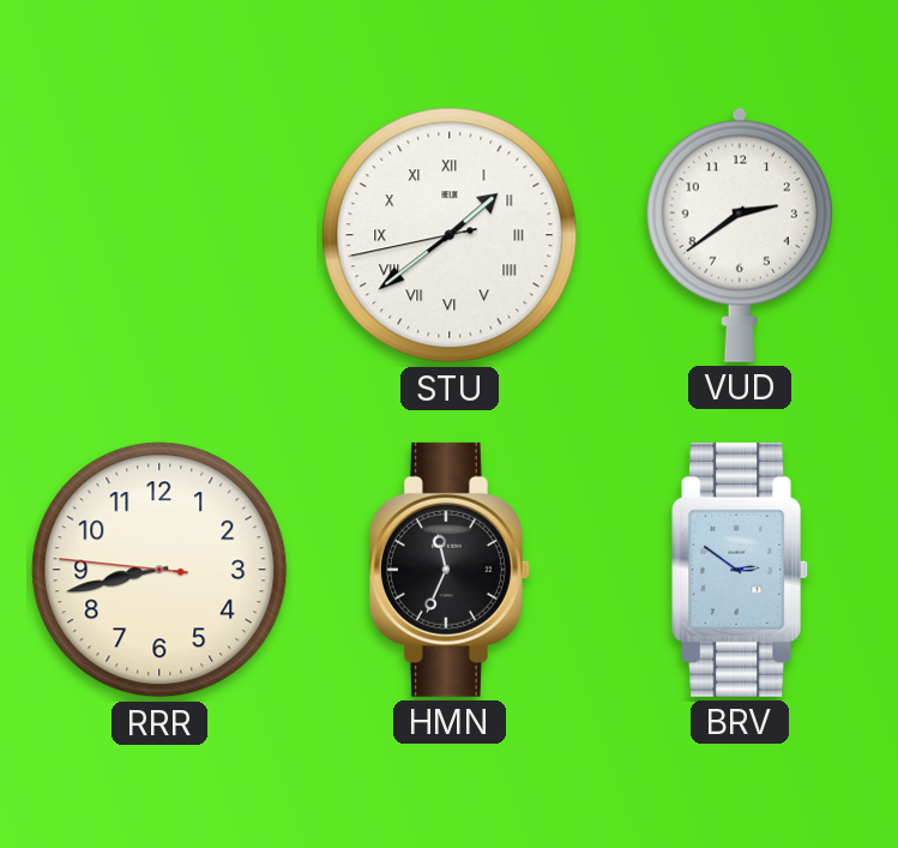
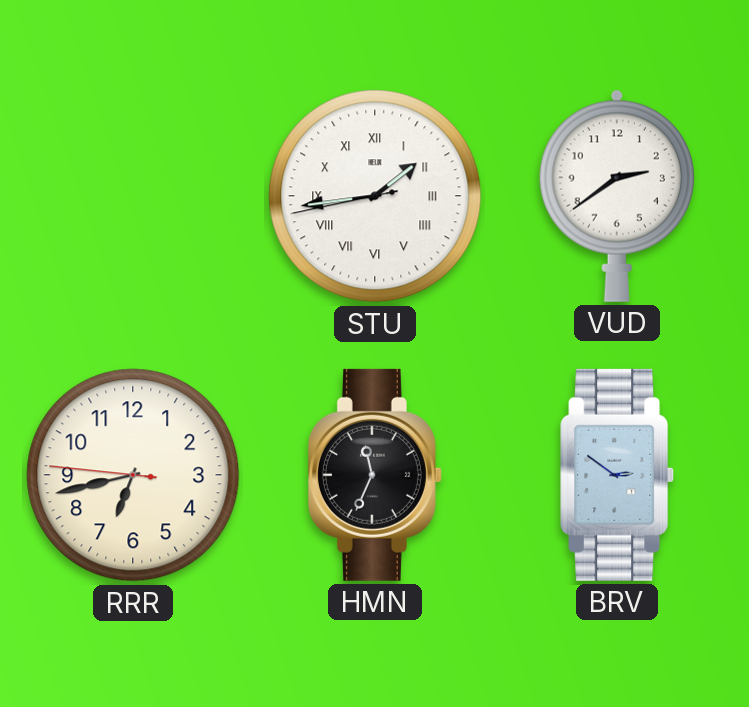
STU: 1:38 -> 1:43
RRR: 8:42 -> 6:42
